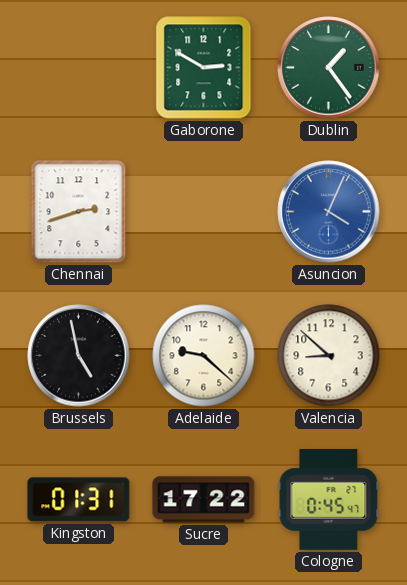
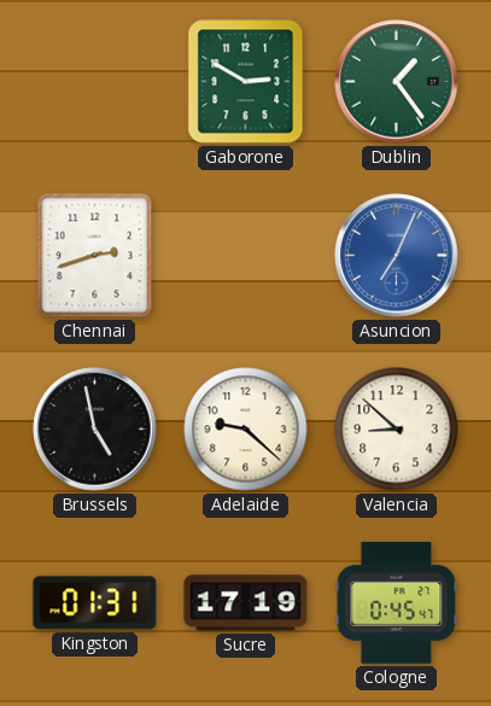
Asuncion: 4:04 -> 7:04
Sucre: 17:22 -> 17:19
